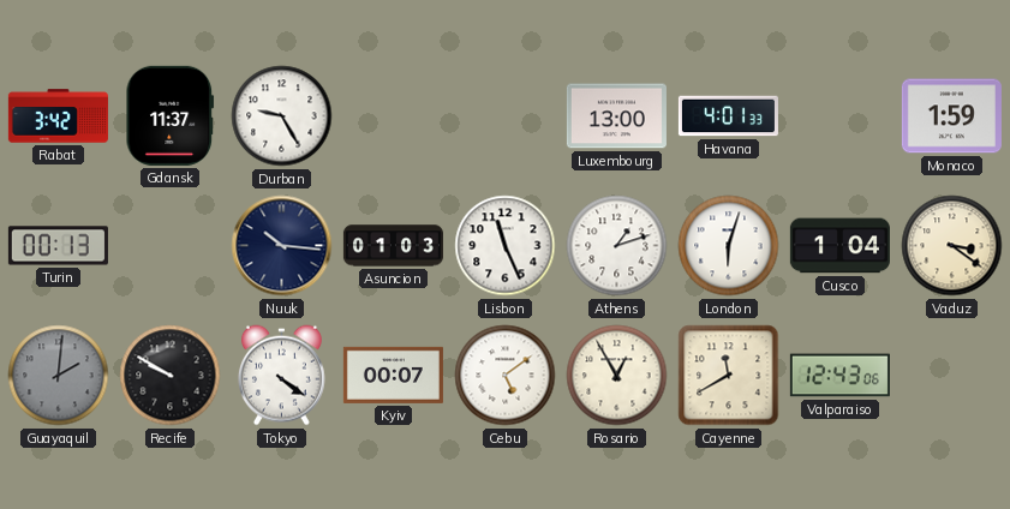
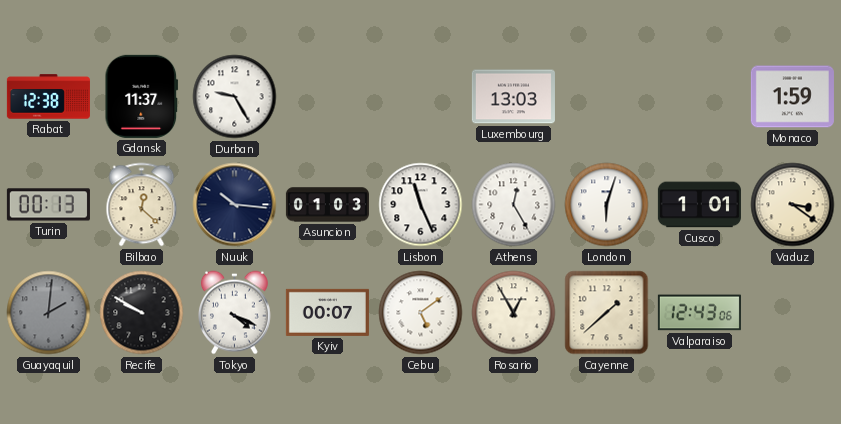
Rabat: 3:42 -> 12:38
Luxembourg: 13:00 -> 13:03
Havana: 4:01 -> none
Bilbao: none -> 12:22
Athens: 1:12 -> 12:25
Cusco: 1:04 -> 1:01
Tokyo: 4:21 -> 4:19
Cayenne: 11:40 -> 1:38
